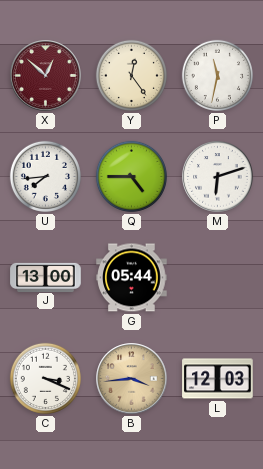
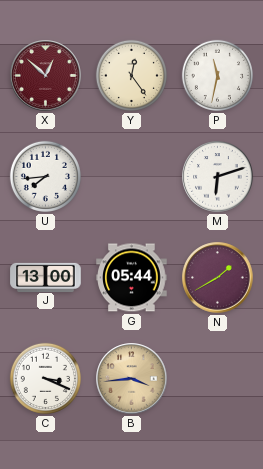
Q: 4:45 -> none
N: none -> 1:40
L: 12:03 -> none
